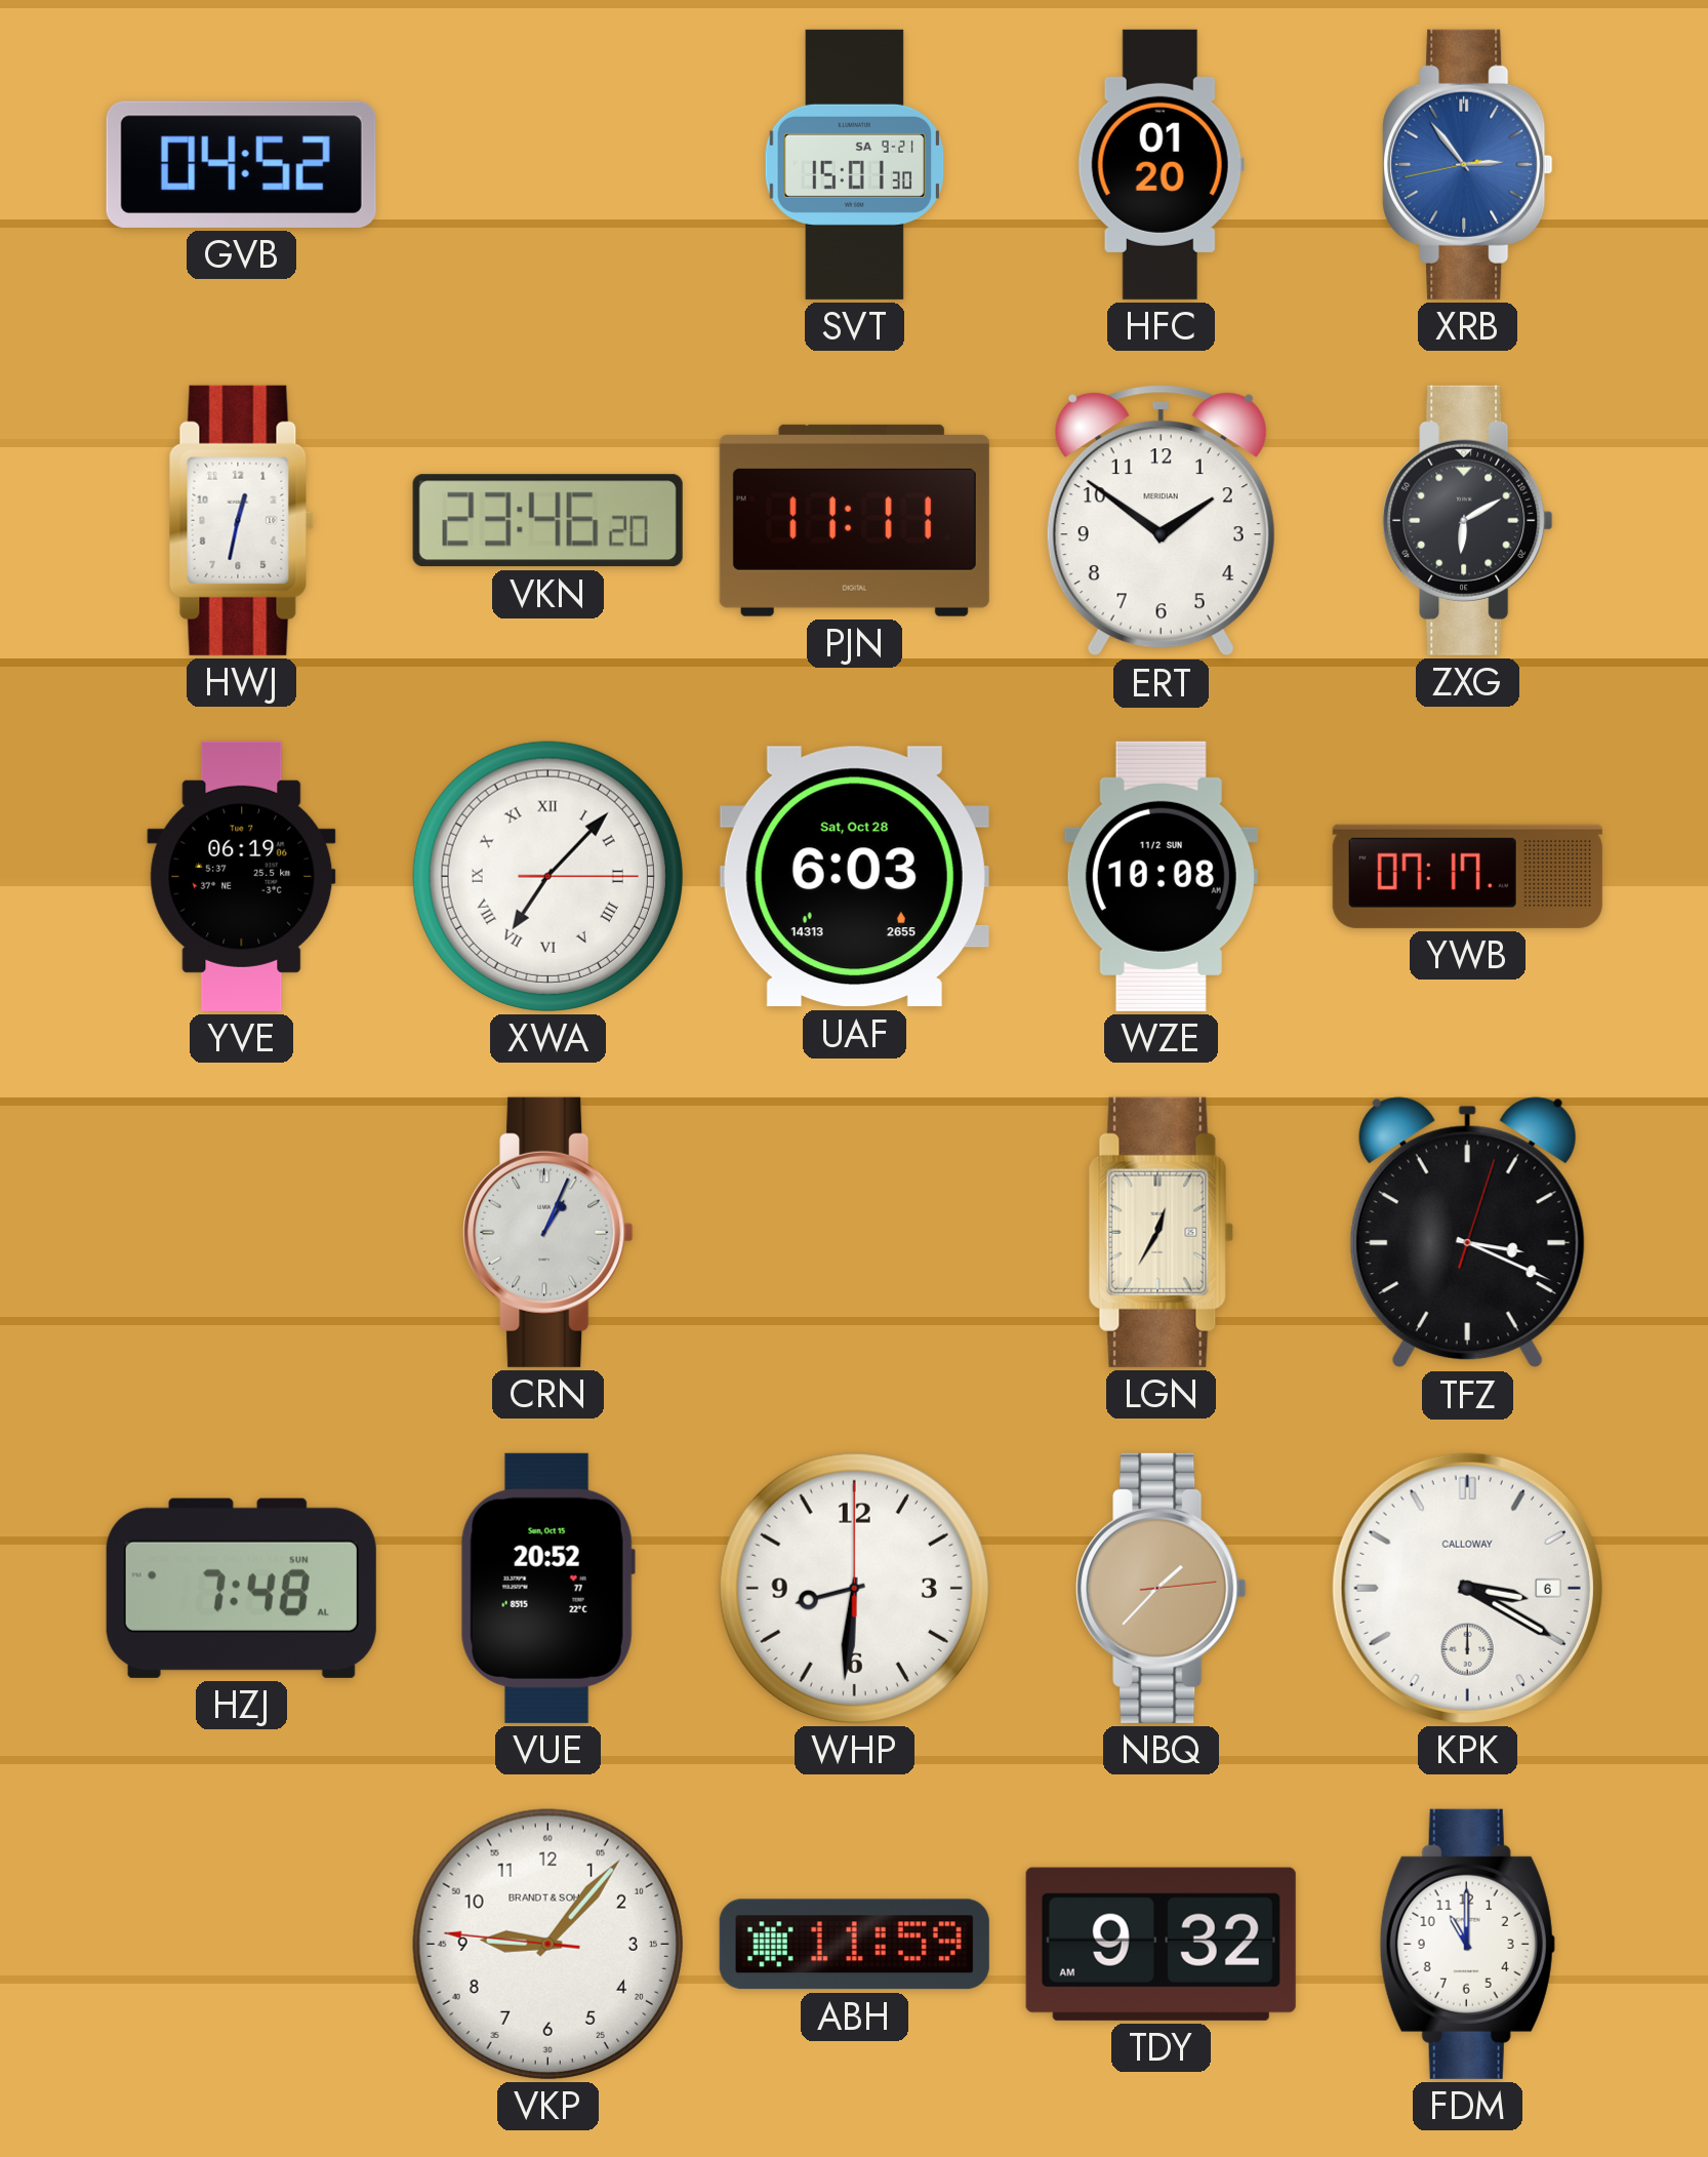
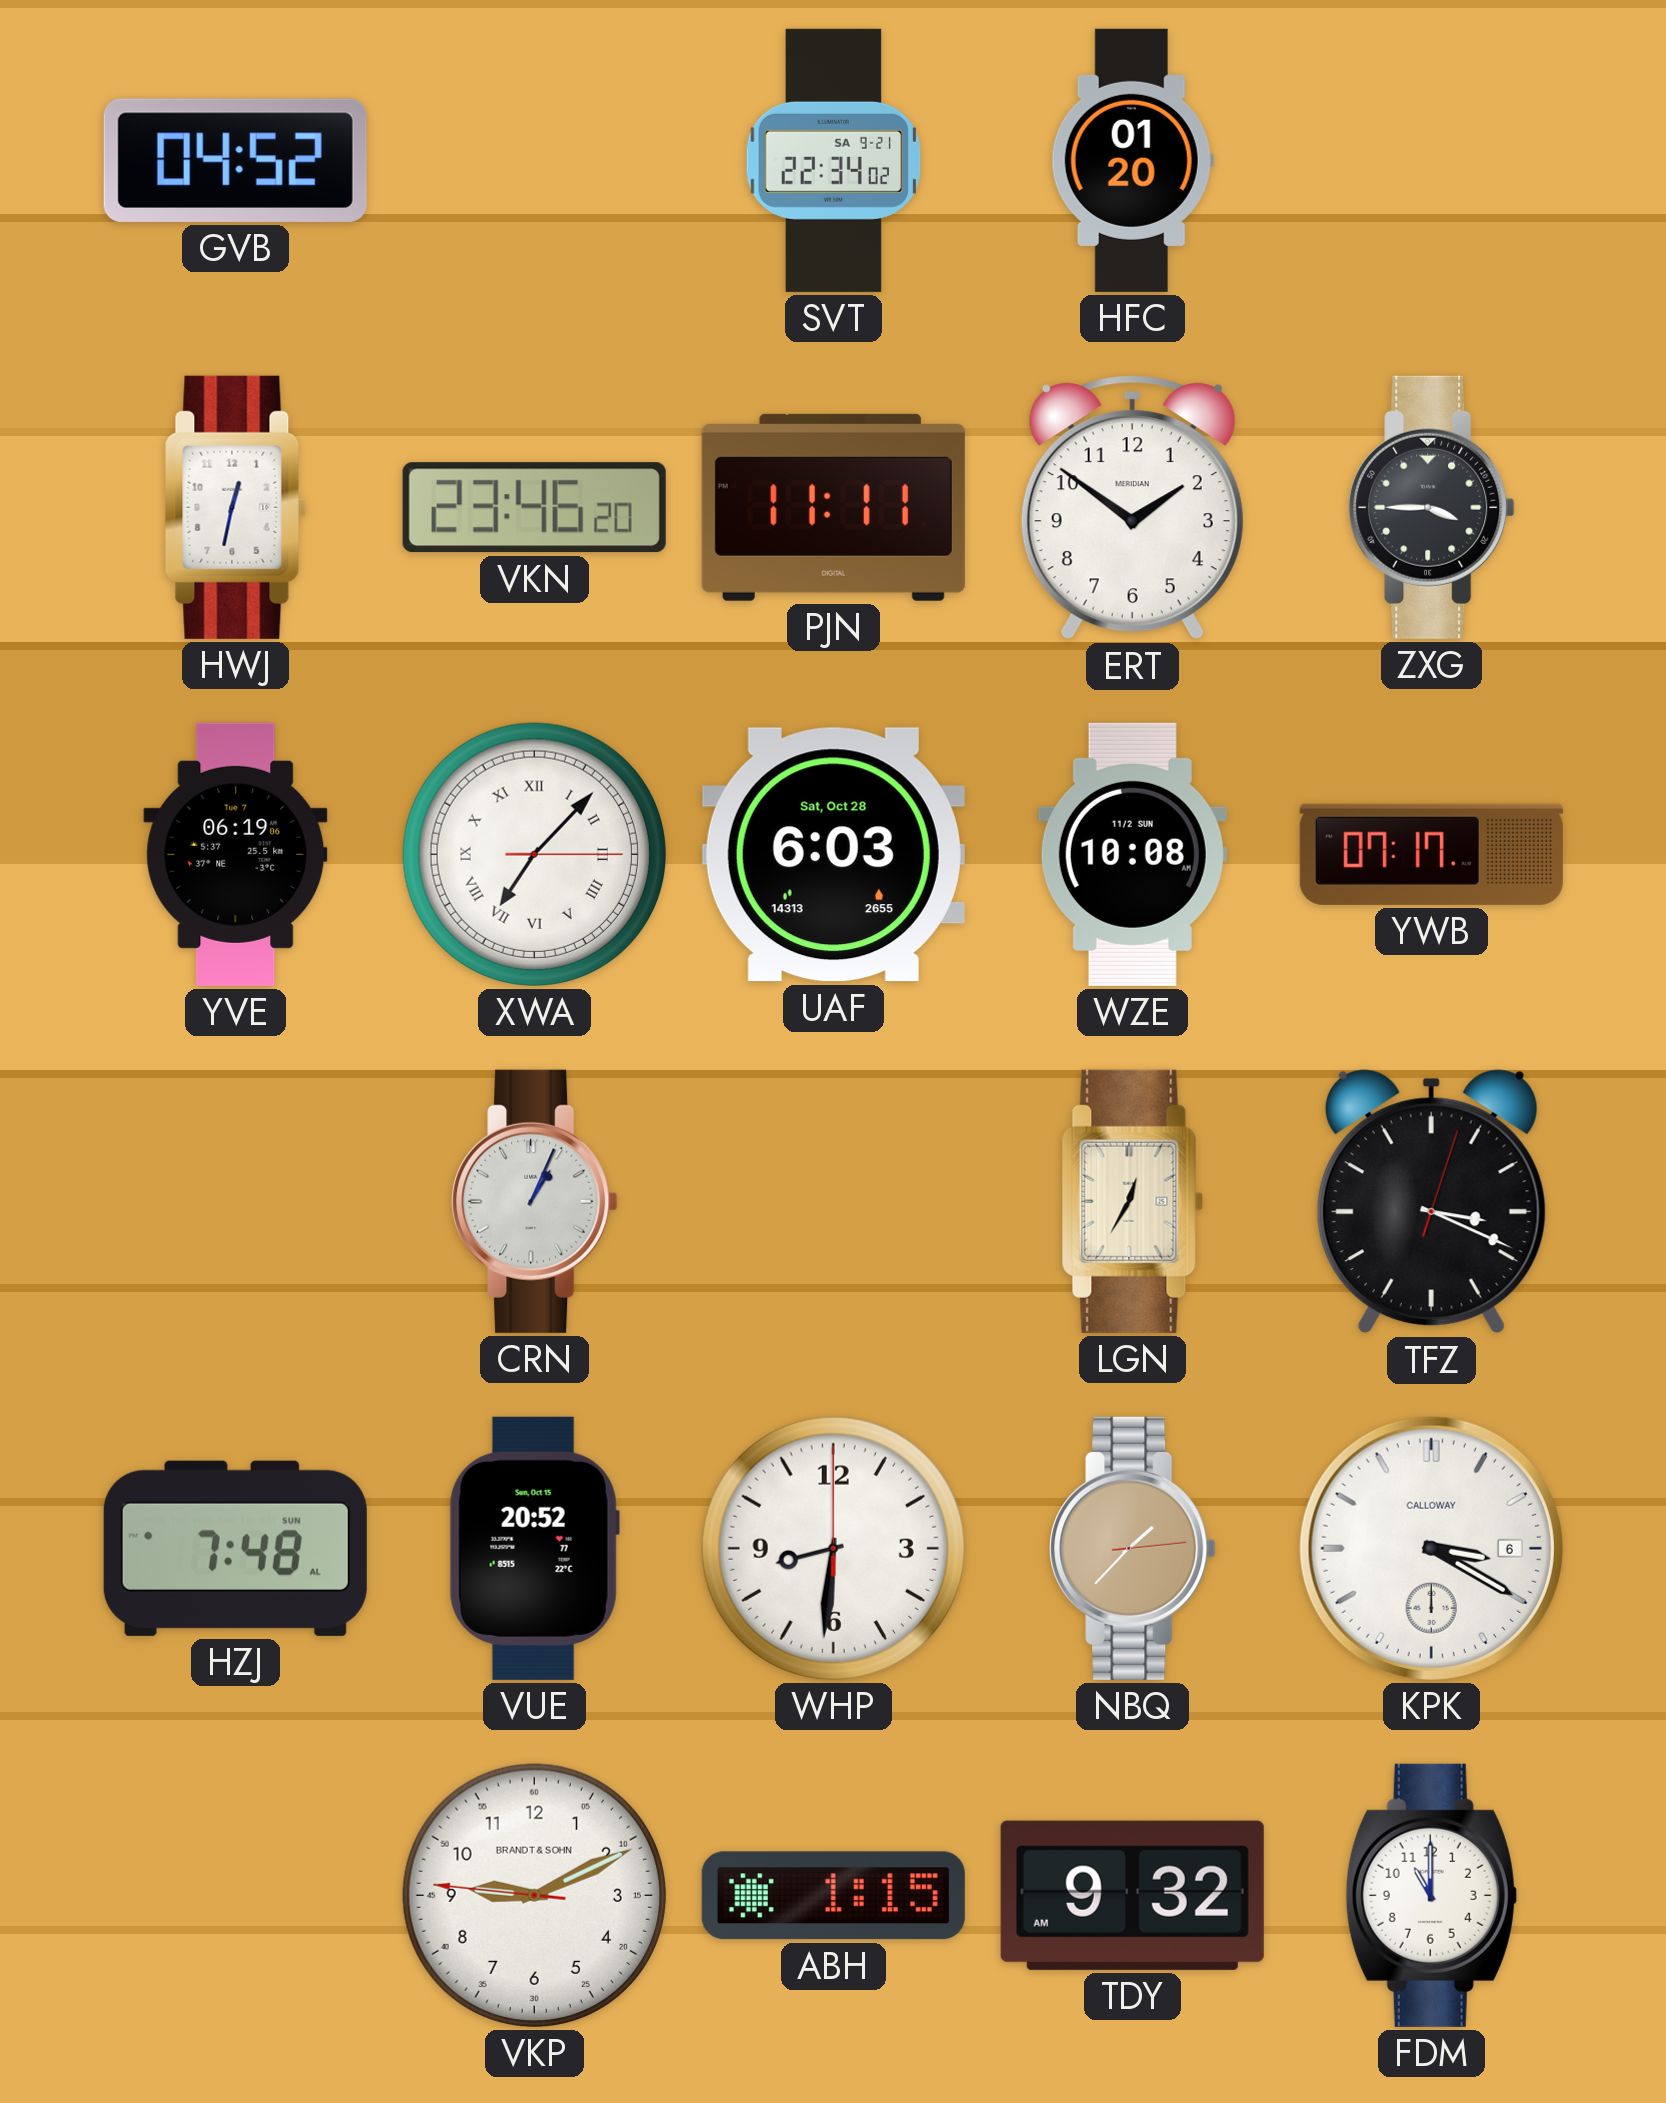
SVT: 15:01 -> 22:34
XRB: 2:53 -> none
ZXG: 6:10 -> 3:45
VKP: 9:06 -> 9:10
ABH: 11:59 -> 1:15
